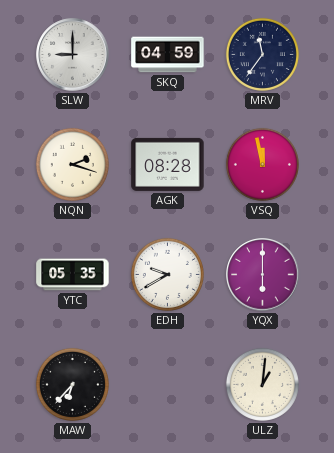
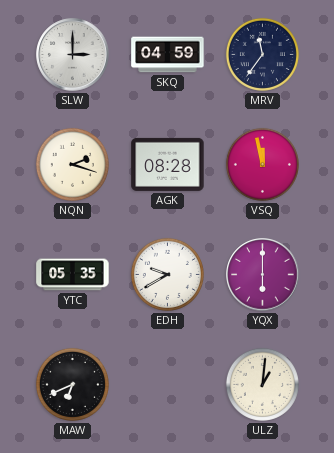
SLW: 9:00 -> 3:00
MAW: 6:37 -> 6:41
